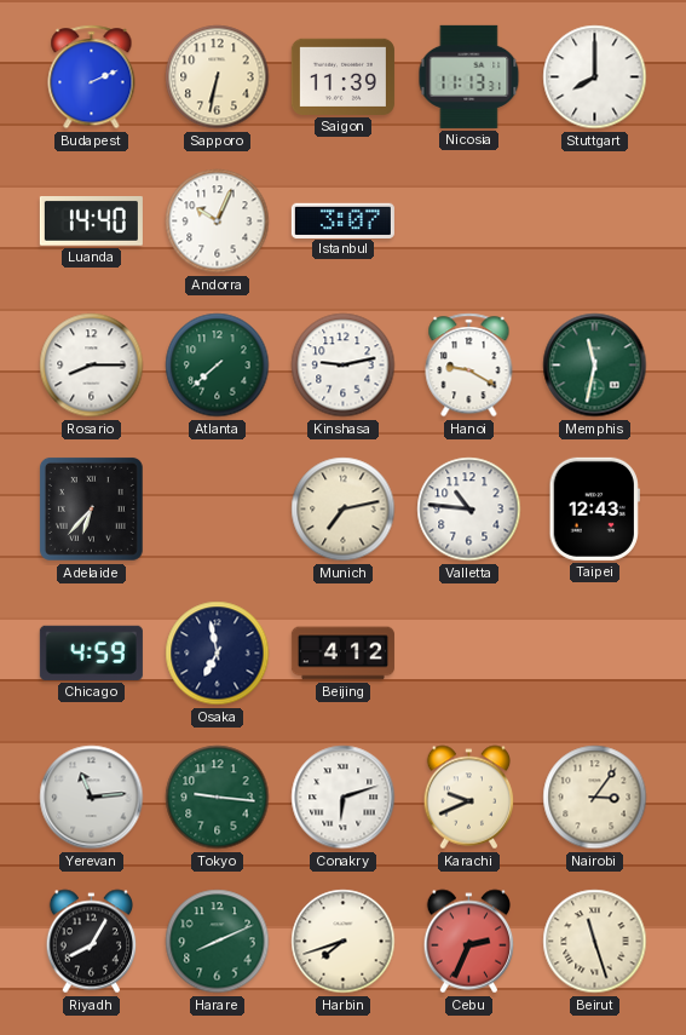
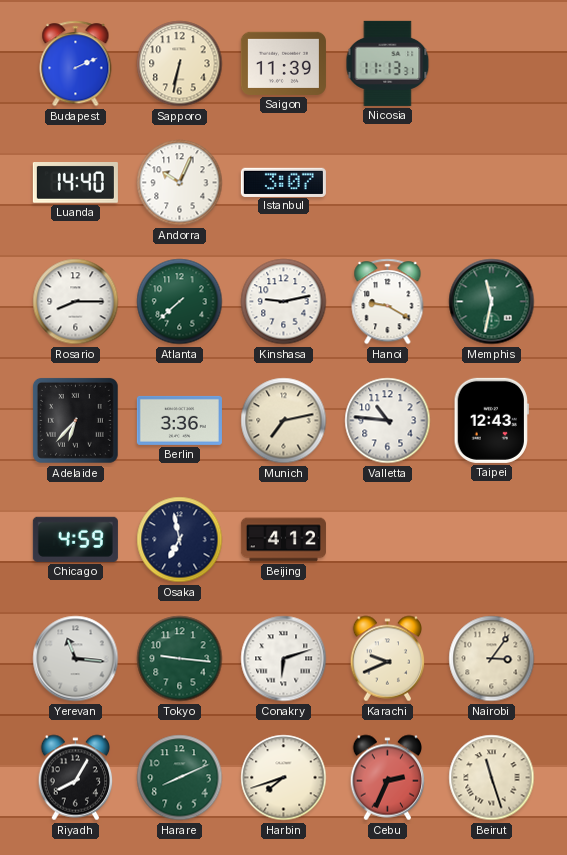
Stuttgart: 8:00 -> none
Berlin: none -> 3:36
Yerevan: 11:14 -> 11:16
